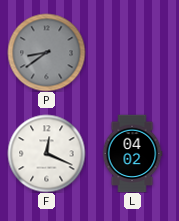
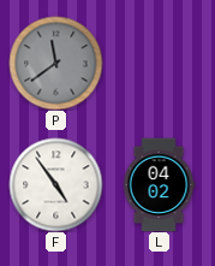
P: 8:39 -> 11:39
F: 12:19 -> 4:54
